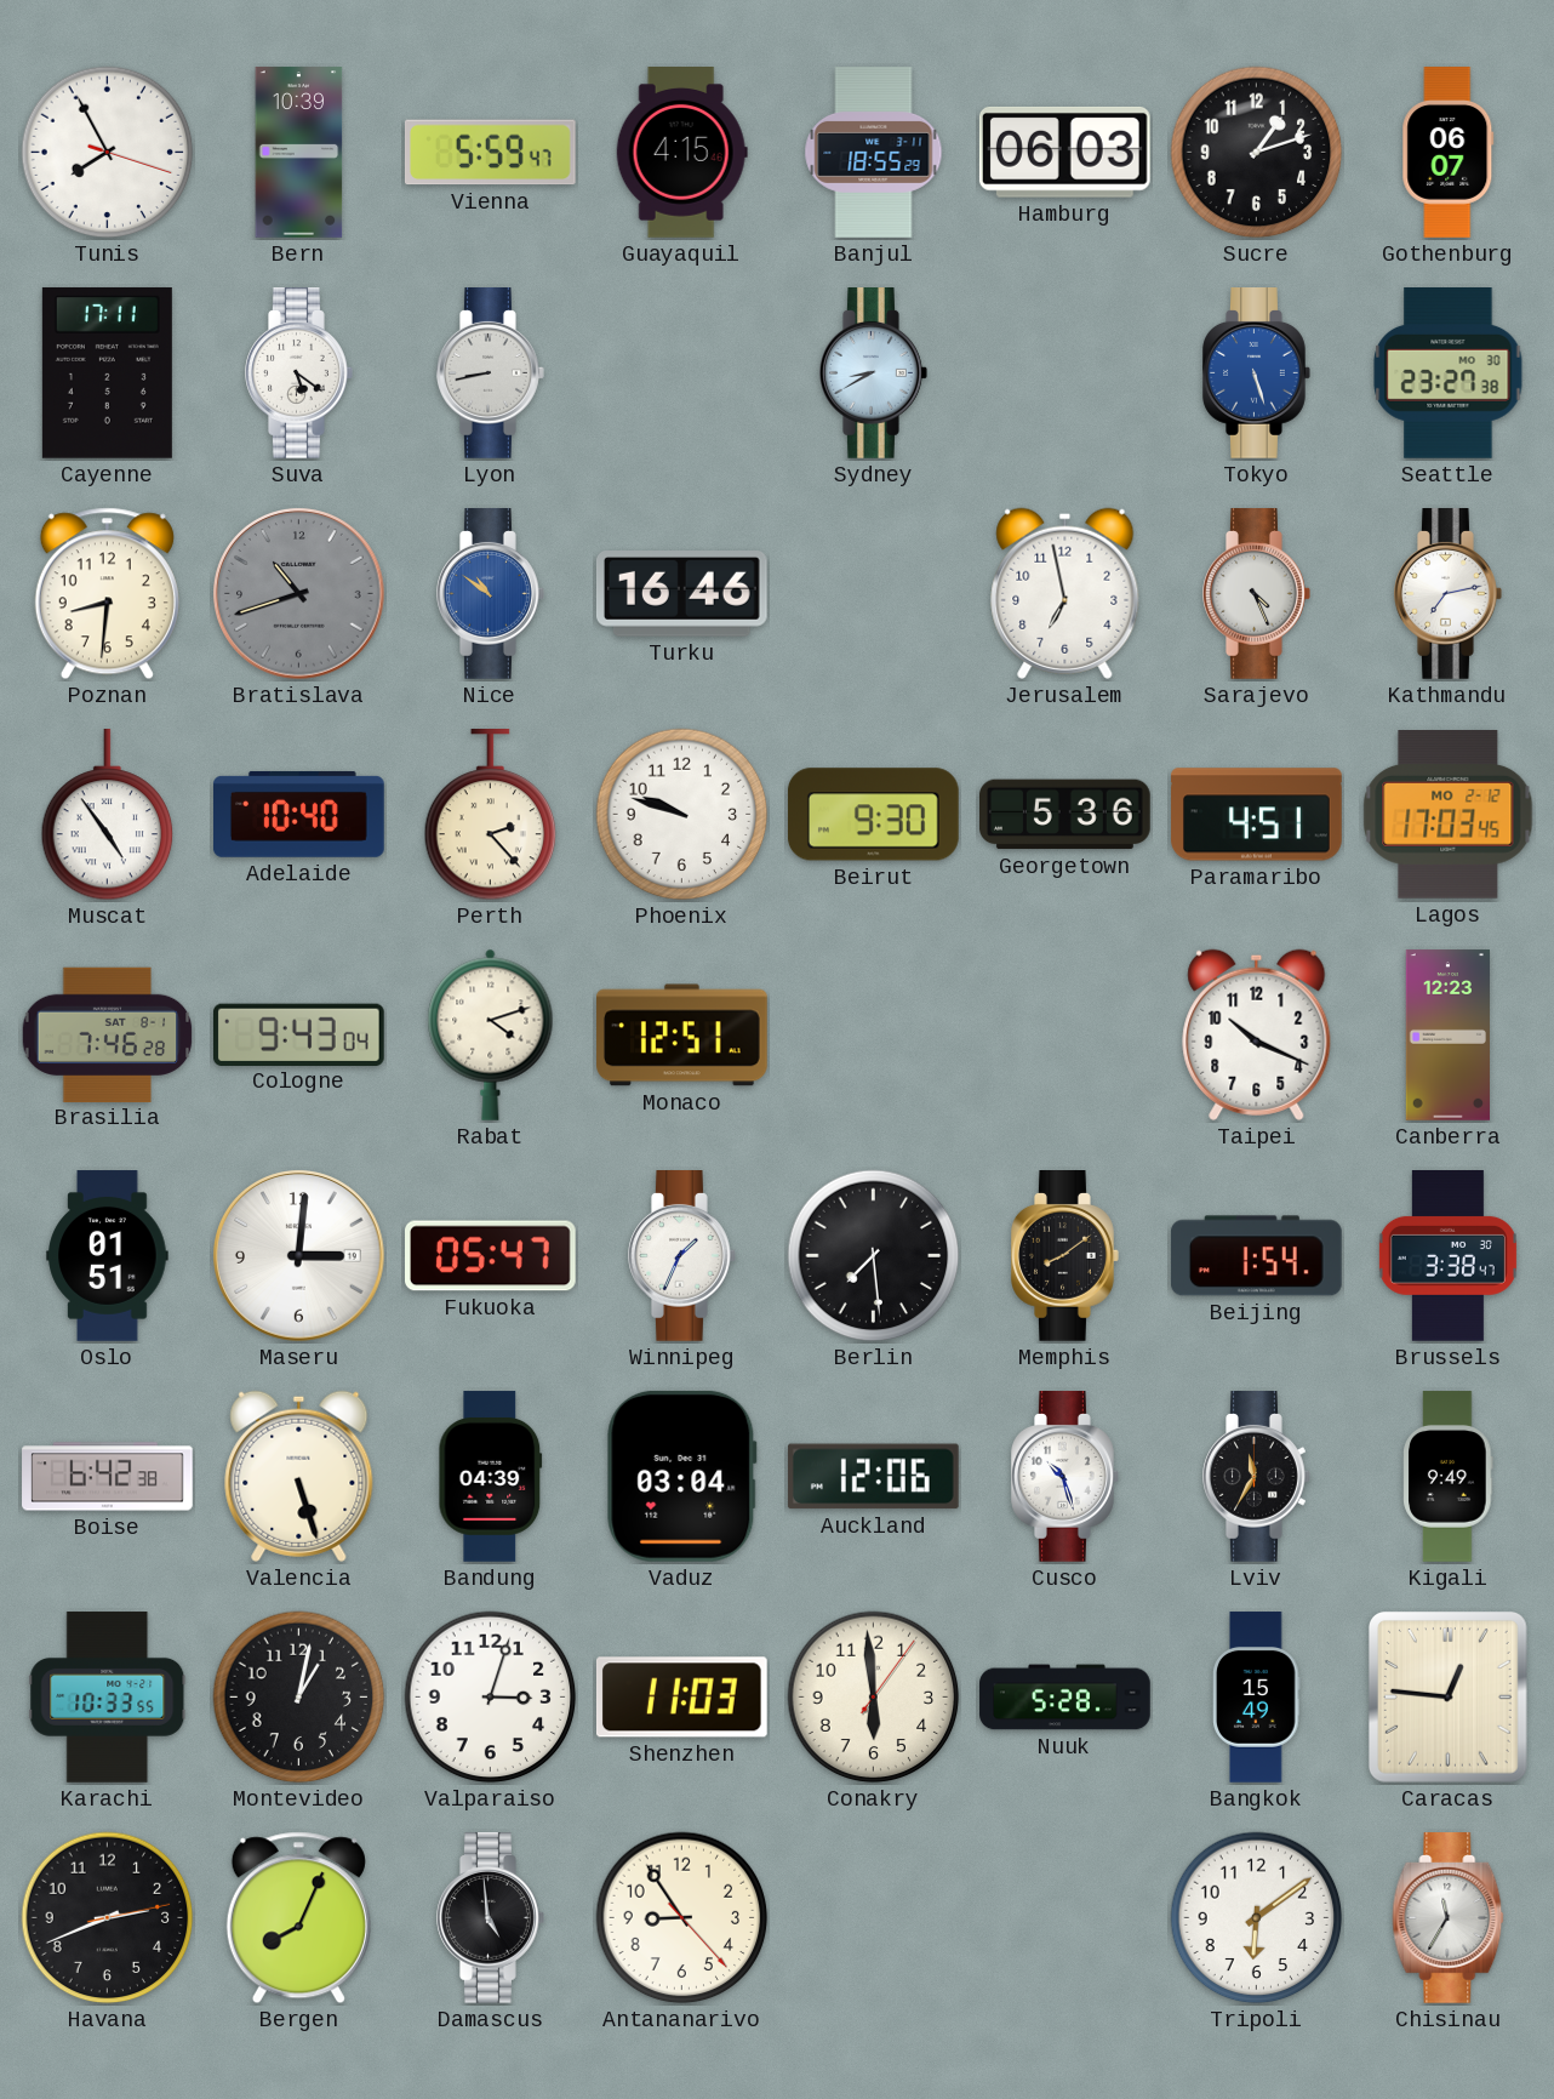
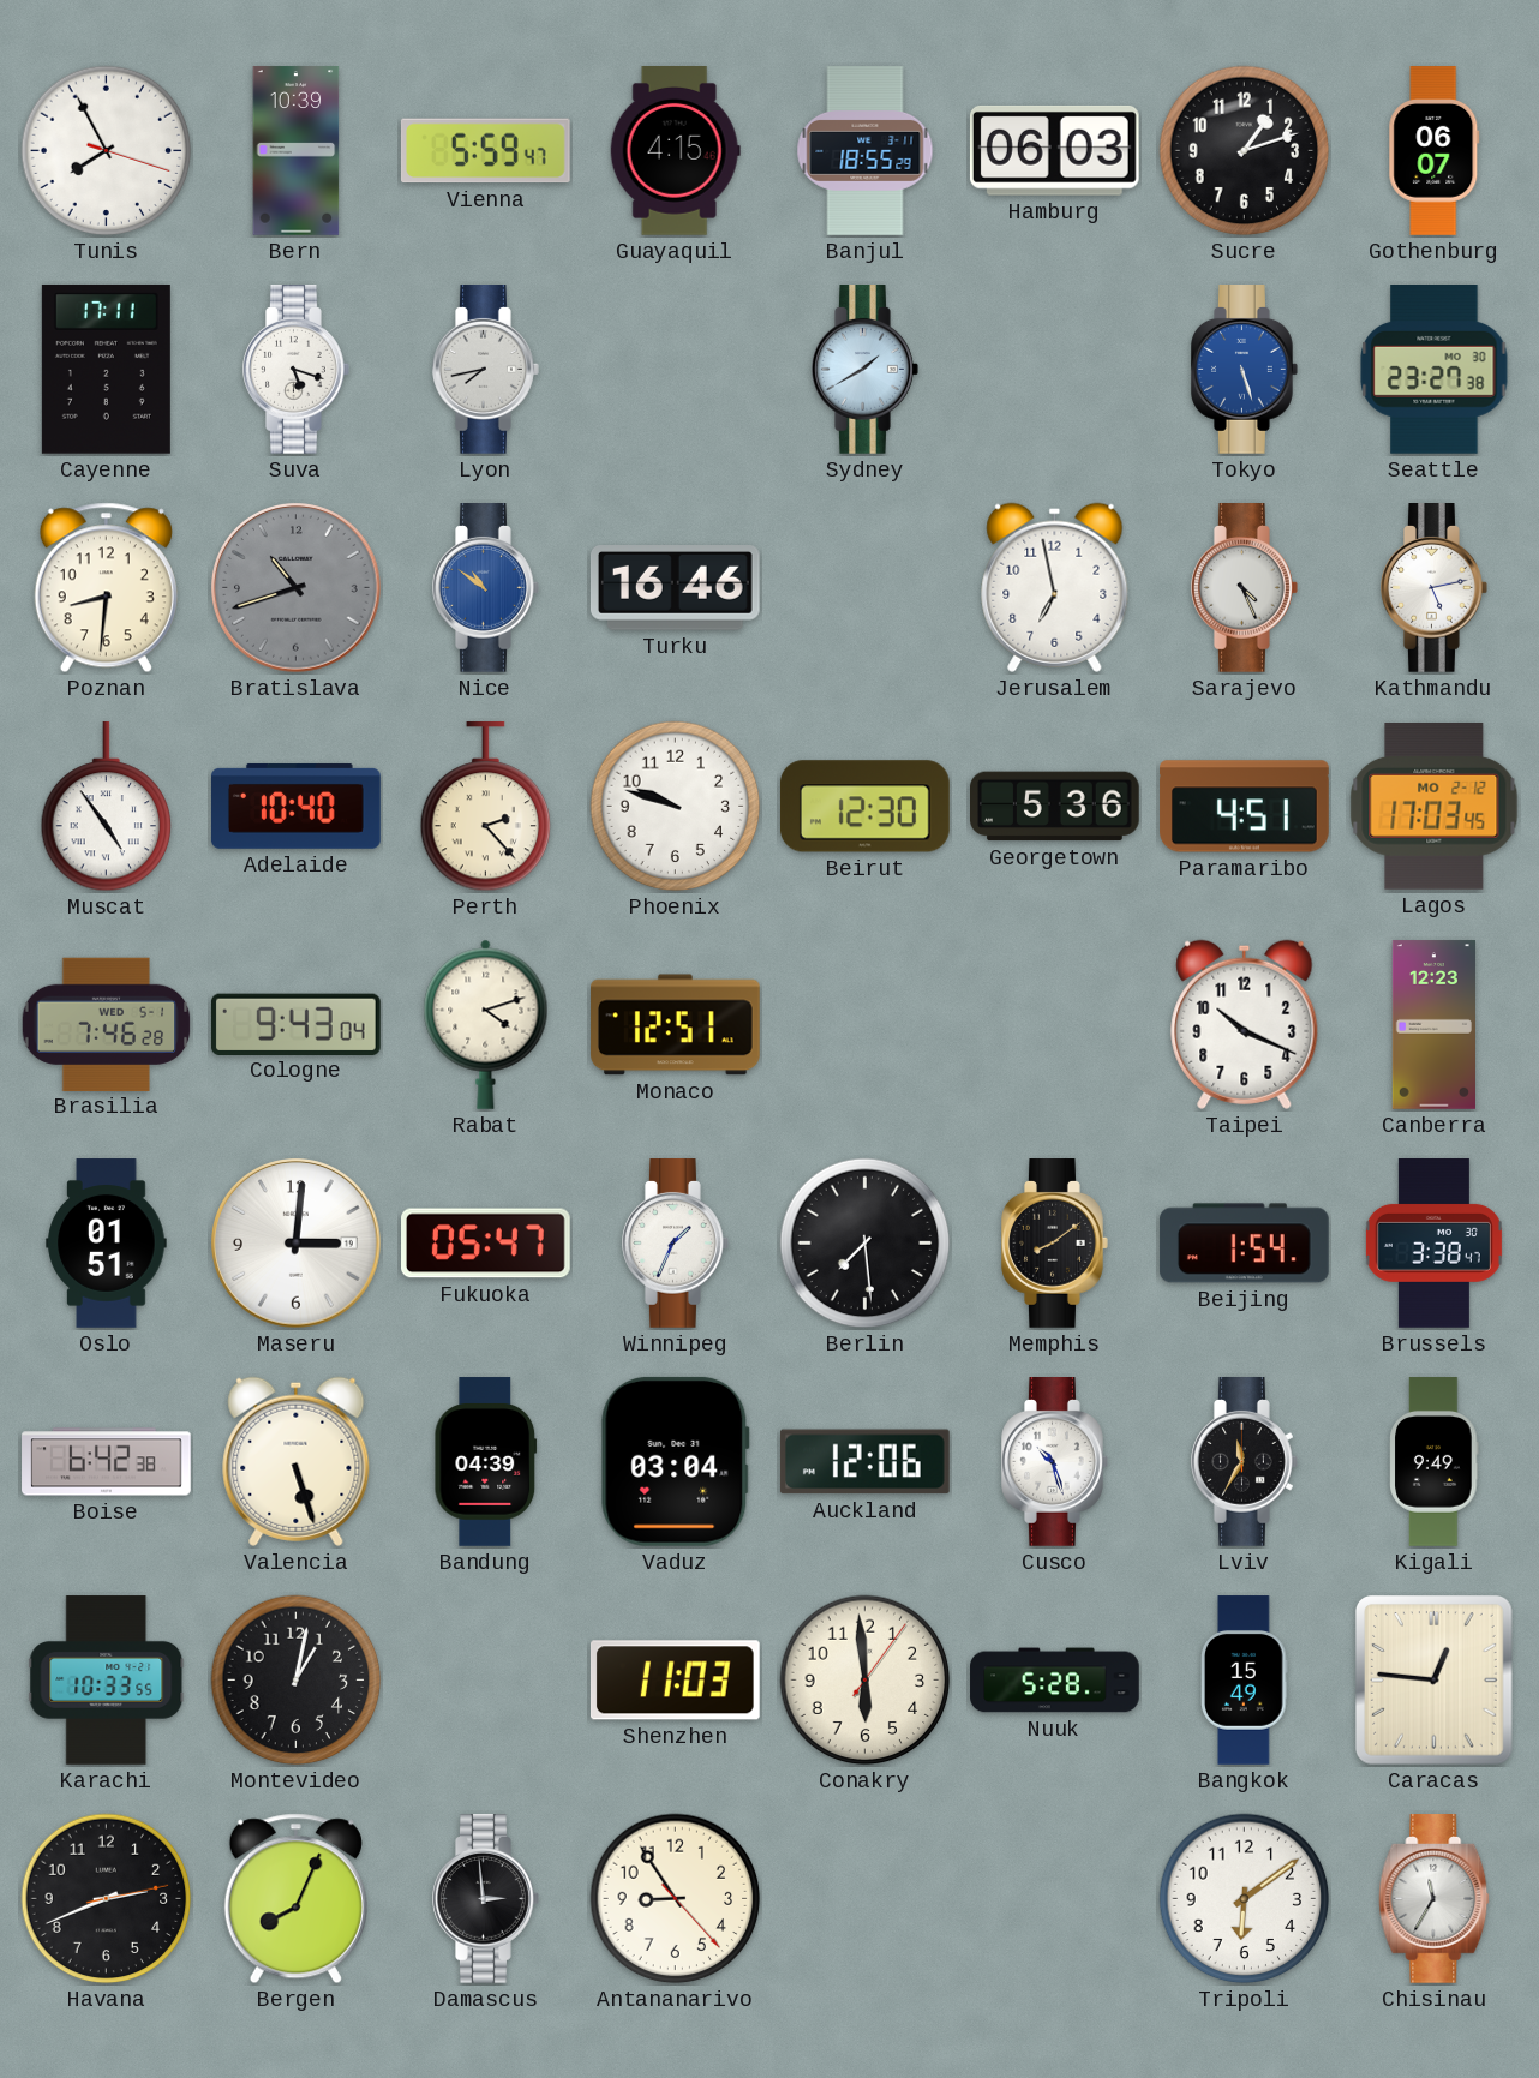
Suva: 5:21 -> 5:18
Lyon: 8:43 -> 7:43
Sydney: 8:40 -> 1:40
Kathmandu: 7:13 -> 5:13
Beirut: 9:30 -> 12:30
Brasilia date: SAT 8-1 -> WED 5-1
Valparaiso: 3:03 -> none
Damascus: 4:59 -> 2:59
